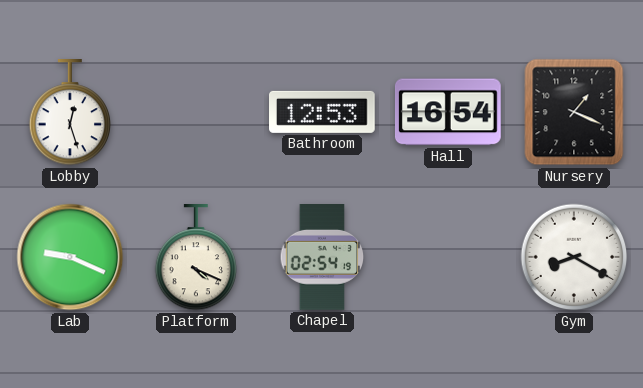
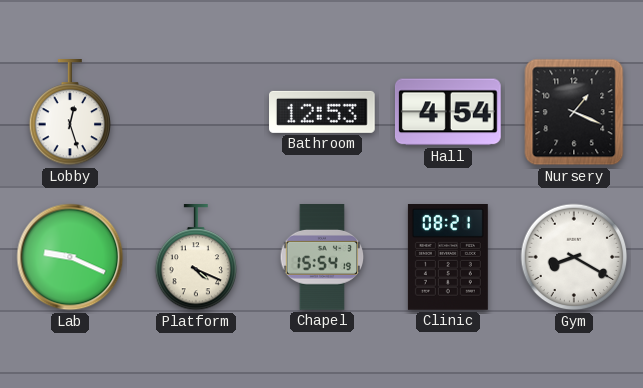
Hall: 16:54 -> 4:54
Chapel: 02:54 -> 15:54
Clinic: none -> 08:21
